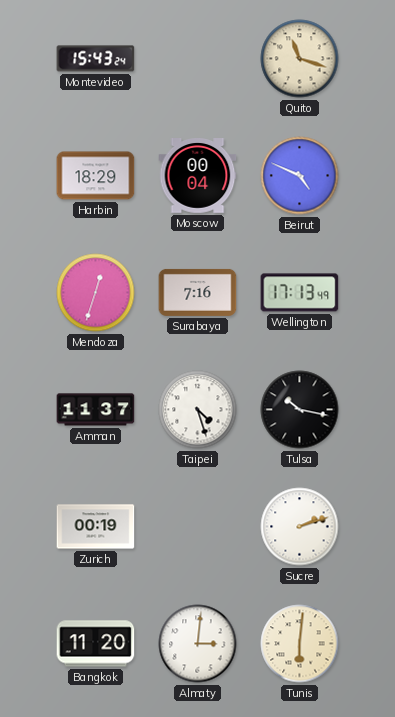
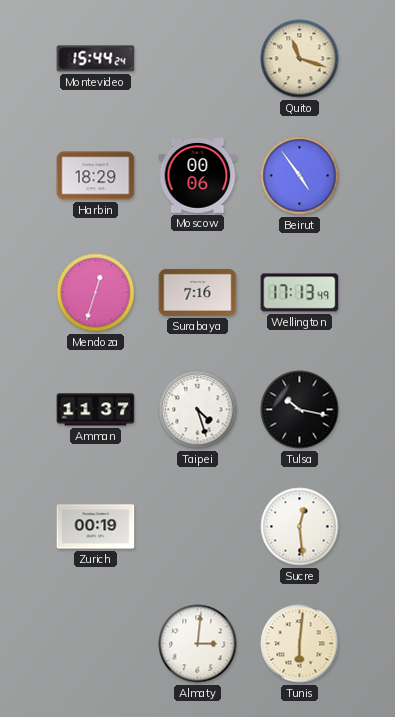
Montevideo: 15:43 -> 15:44
Moscow: 00:04 -> 00:06
Beirut: 4:49 -> 4:54
Sucre: 2:12 -> 12:29
Bangkok: 11:20 -> none
